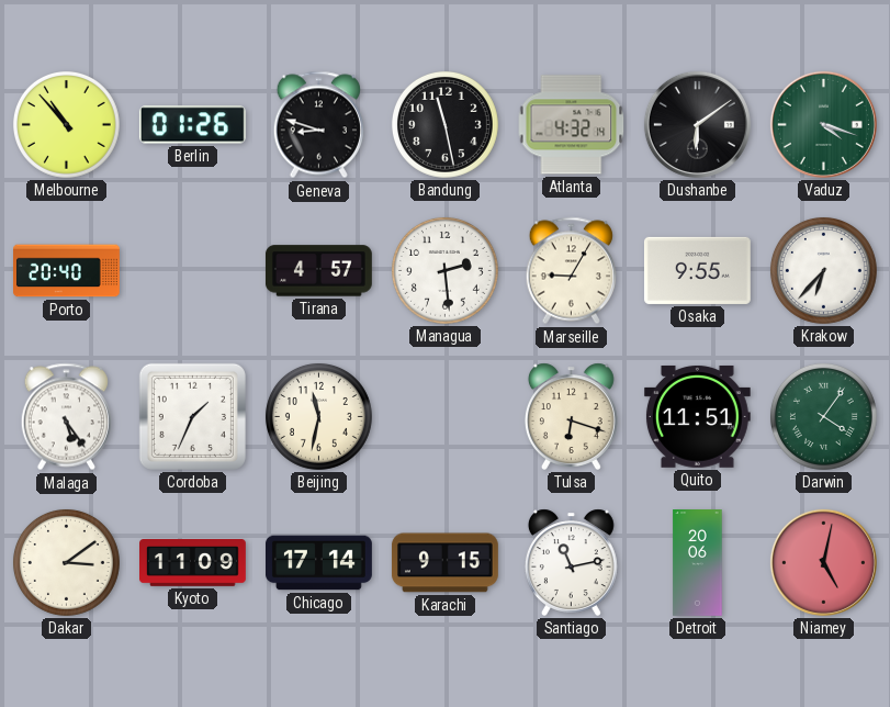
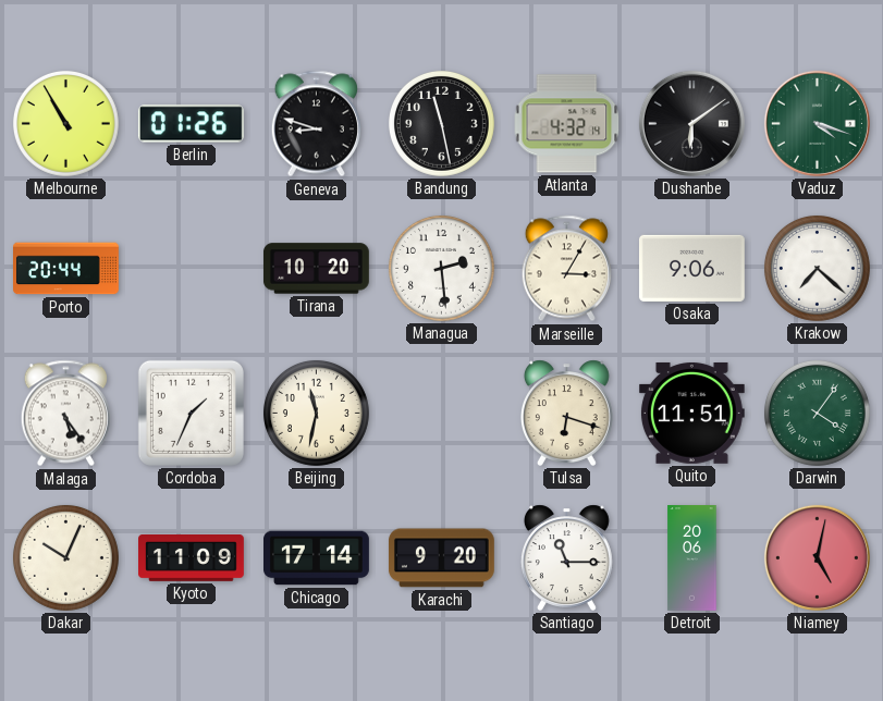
Melbourne: 10:53 -> 10:55
Porto: 20:40 -> 20:44
Tirana: 4:57 -> 10:20
Marseille: 9:05 -> 3:05
Osaka: 9:55 -> 9:06
Krakow: 6:37 -> 7:22
Dakar: 3:09 -> 10:04
Karachi: 9:15 -> 9:20
Santiago: 11:13 -> 11:15
